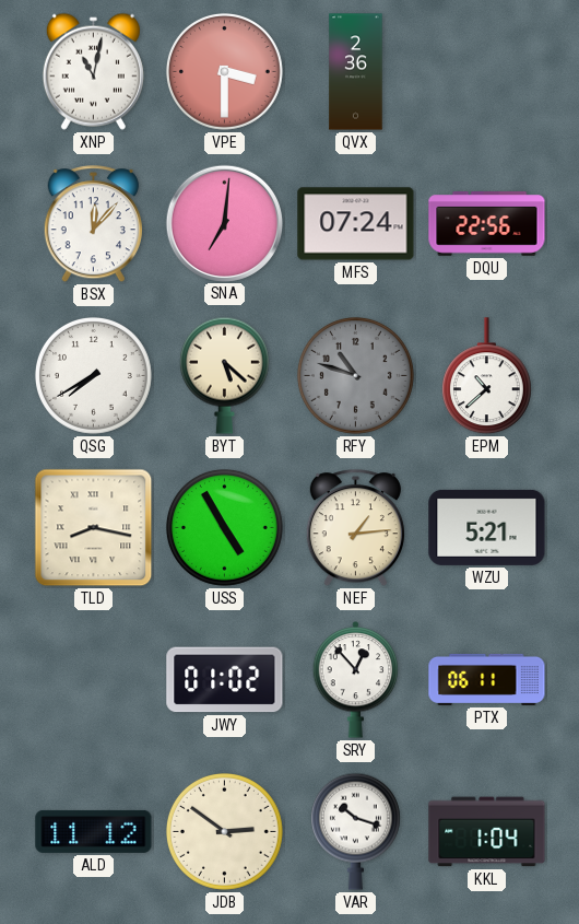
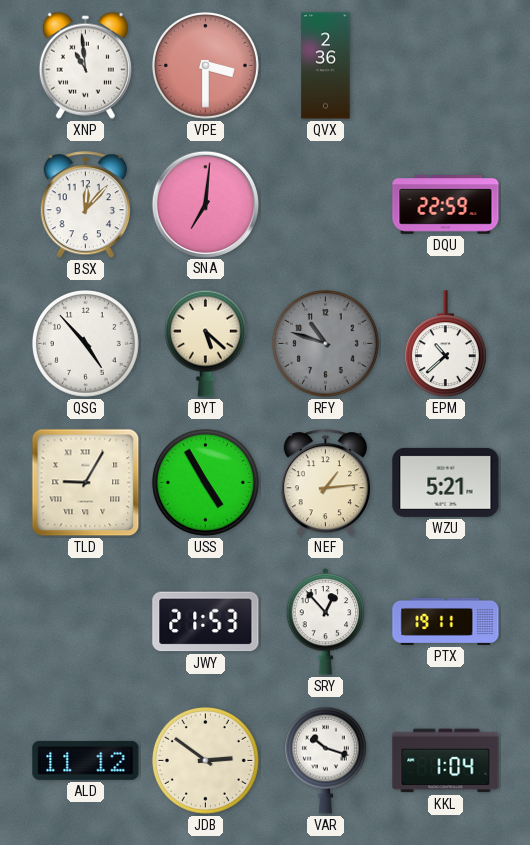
XNP: 11:02 -> 10:59
MFS: 07:24 -> none
DQU: 22:56 -> 22:59
QSG: 7:40 -> 4:53
TLD: 8:17 -> 9:05
JWY: 01:02 -> 21:53
PTX: 06:11 -> 19:11
